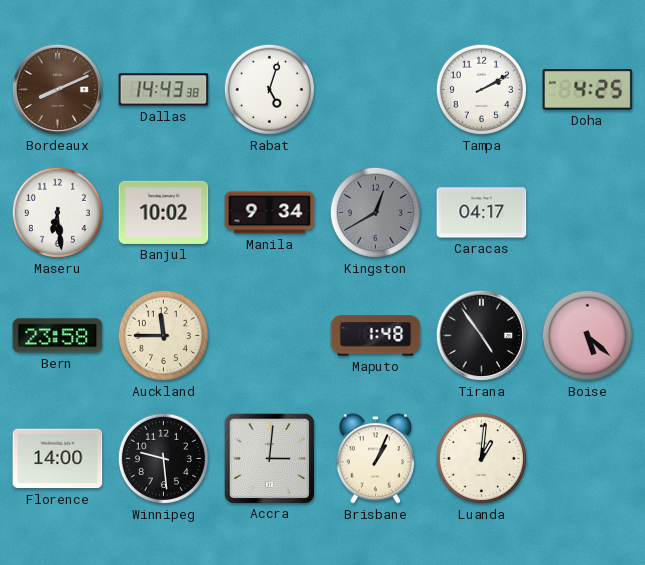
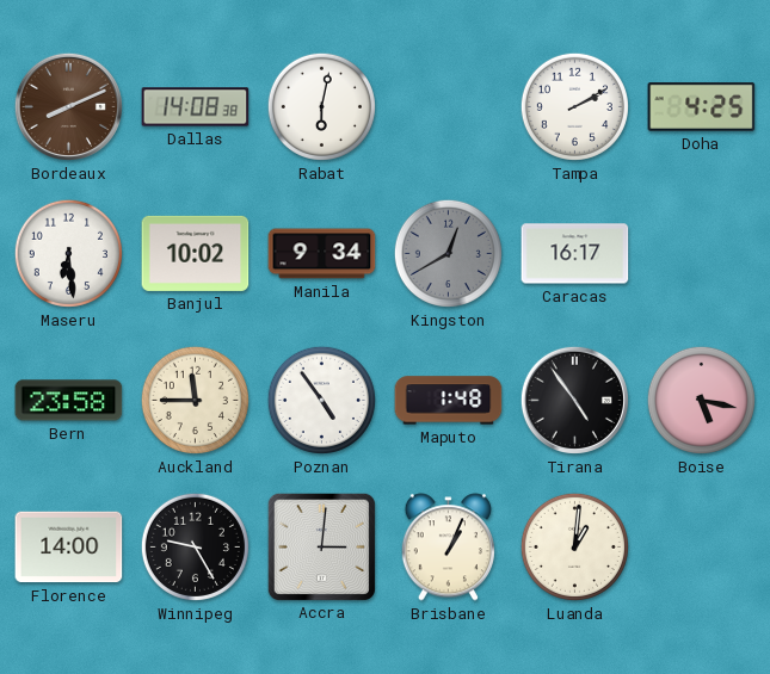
Dallas: 14:43 -> 14:08
Rabat: 5:03 -> 6:02
Caracas: 04:17 -> 16:17
Poznan: none -> 4:54
Boise: 5:22 -> 5:17
Winnipeg: 9:29 -> 9:25
